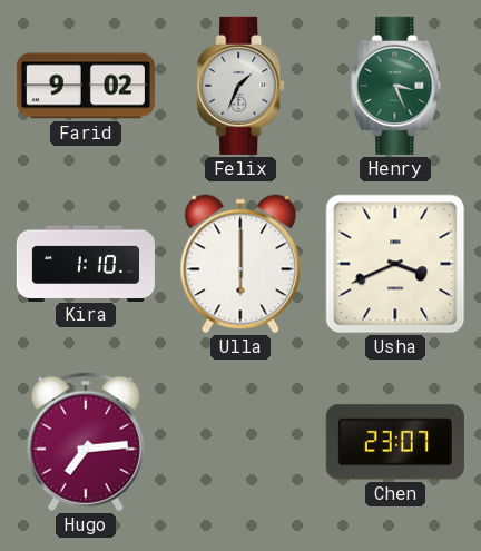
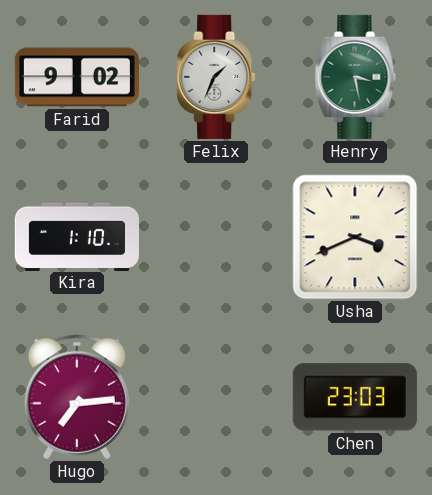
Henry: 3:26 -> 3:28
Ulla: 6:00 -> none
Chen: 23:07 -> 23:03
